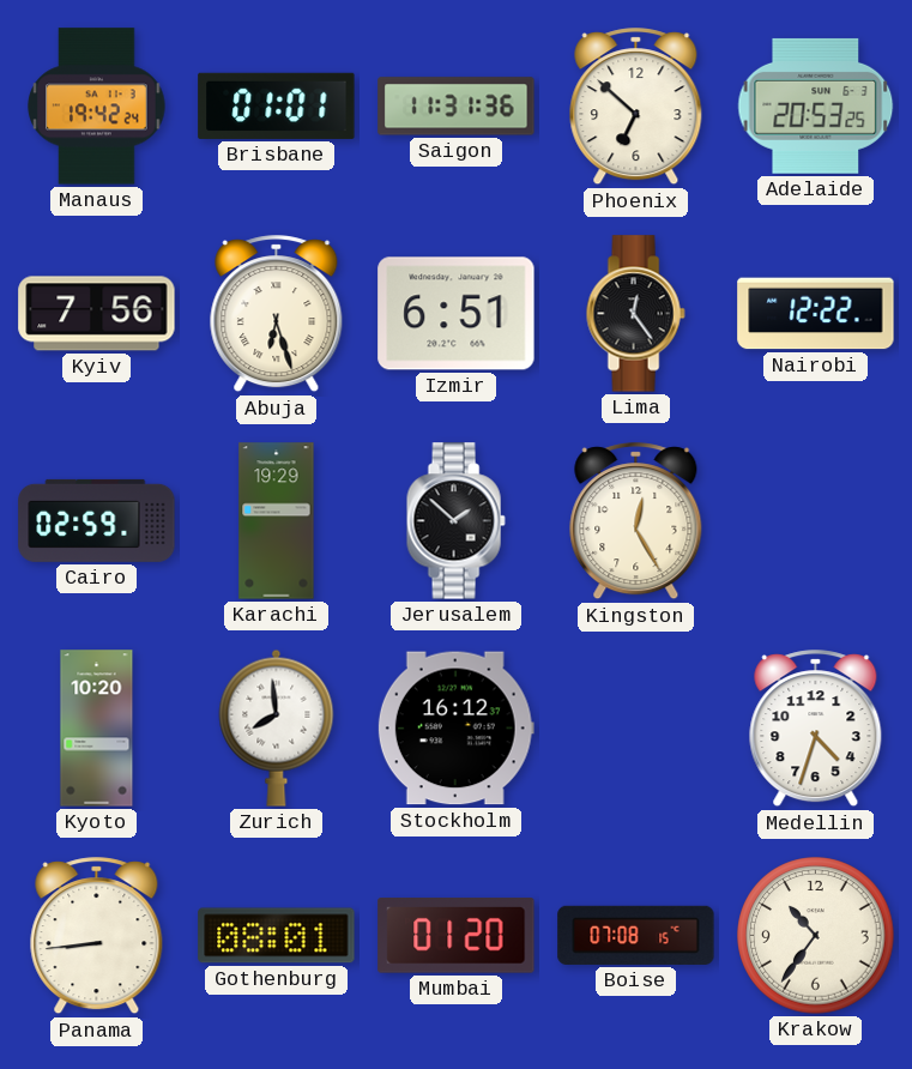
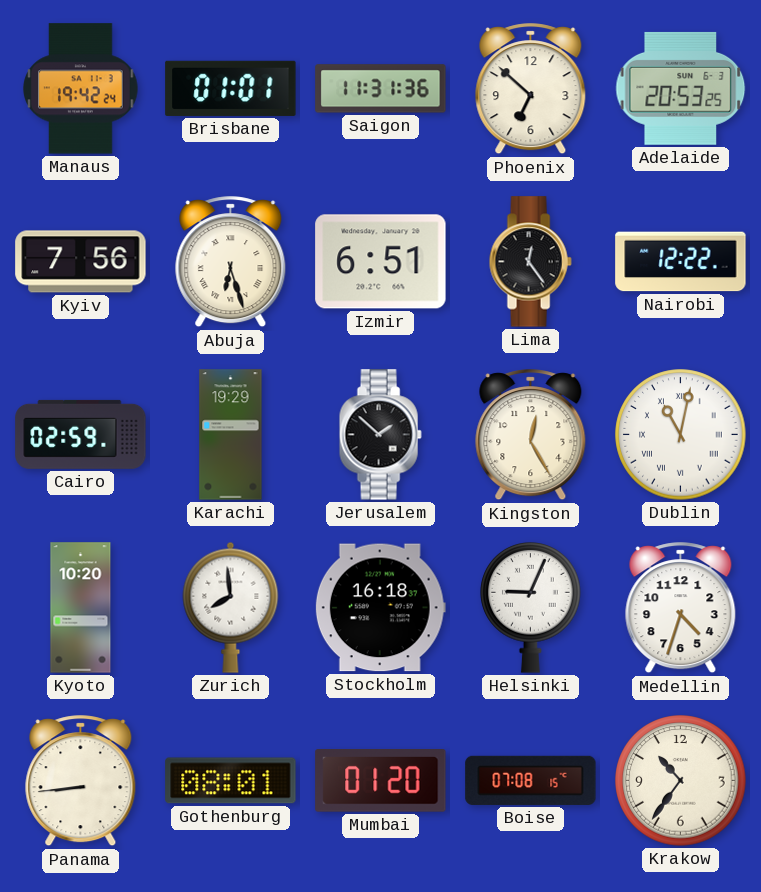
Dublin: none -> 11:02
Stockholm: 16:12 -> 16:18
Helsinki: none -> 9:04
